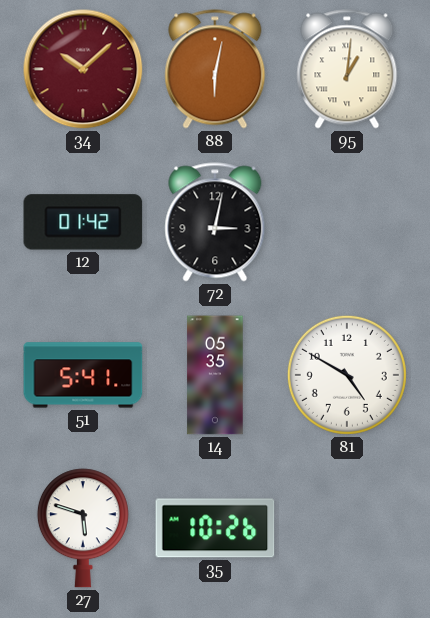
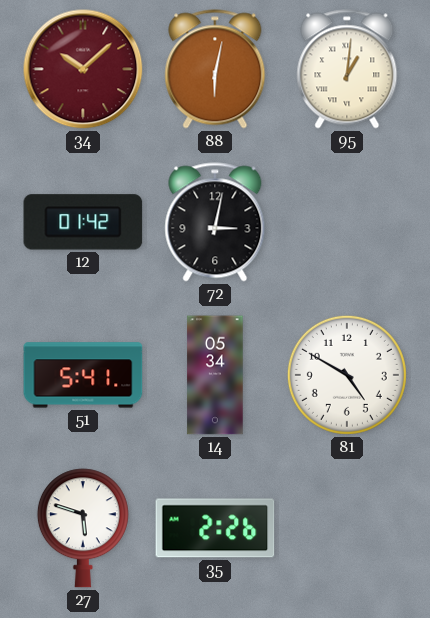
14: 05:35 -> 05:34
35: 10:26 -> 2:26
